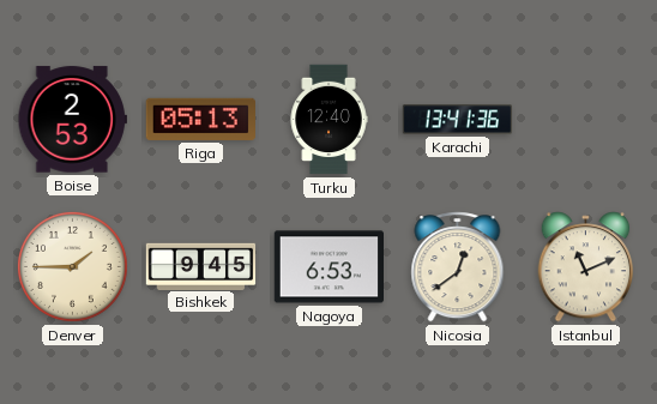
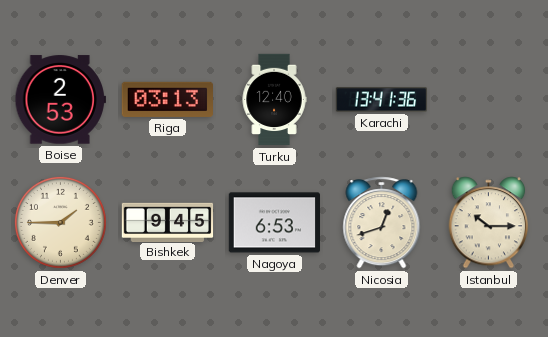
Riga: 05:13 -> 03:13
Nicosia: 12:39 -> 12:42
Istanbul: 11:11 -> 10:15
